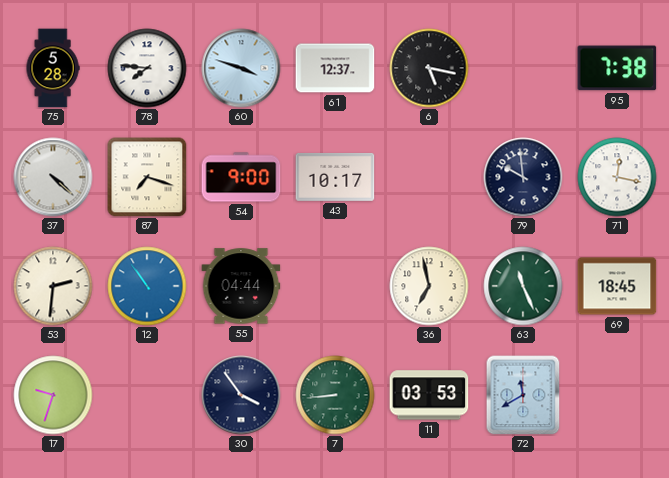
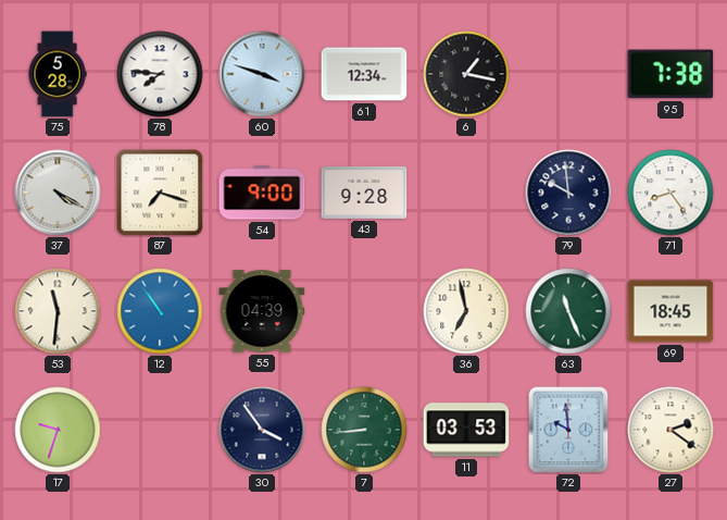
61: 12:37 -> 12:34
6: 5:17 -> 1:17
37: 4:22 -> 4:20
43: 10:17 -> 9:28
71: 12:17 -> 8:24
53: 2:31 -> 11:31
55: 04:44 -> 04:39
72: 11:40 -> 9:59
27: none -> 2:21
